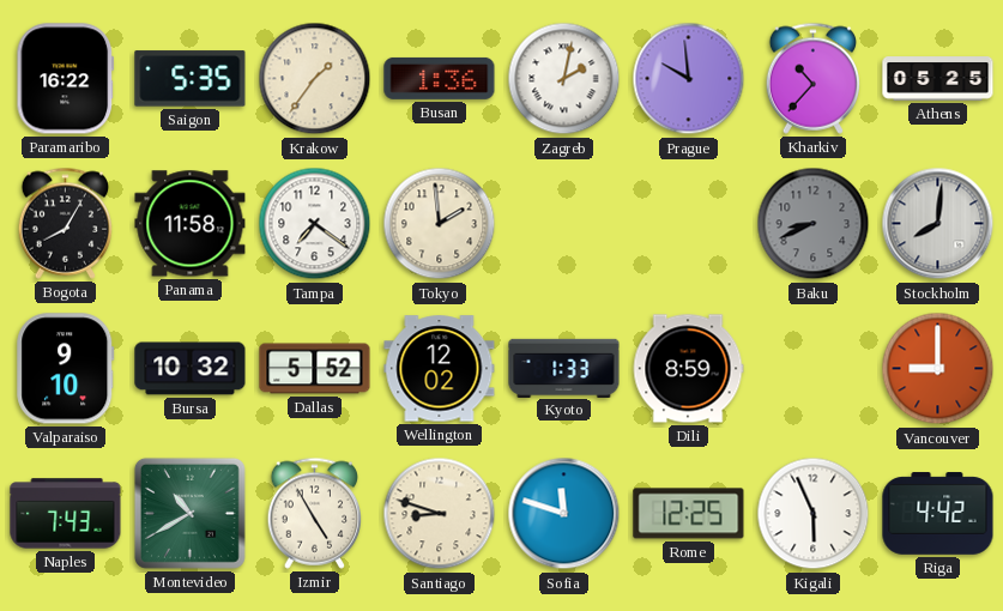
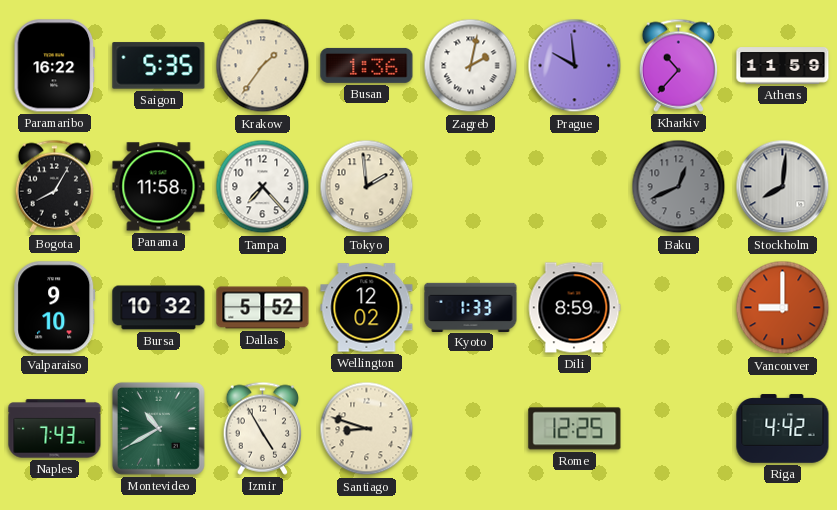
Athens: 05:25 -> 11:59
Tampa: 7:21 -> 7:23
Baku: 8:41 -> 12:41
Sofia: 11:48 -> none
Kigali: 5:56 -> none
